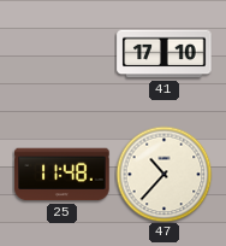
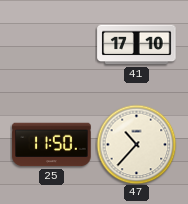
25: 11:48 -> 11:50
